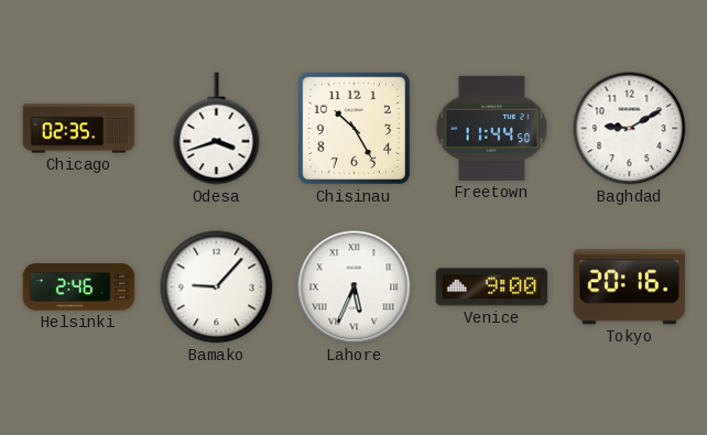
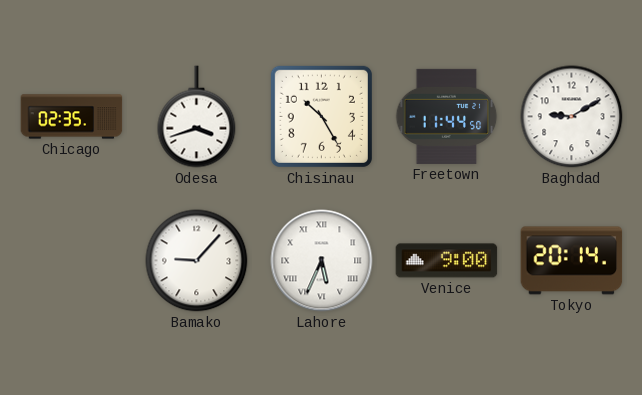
Helsinki: 2:46 -> none
Tokyo: 20:16 -> 20:14
